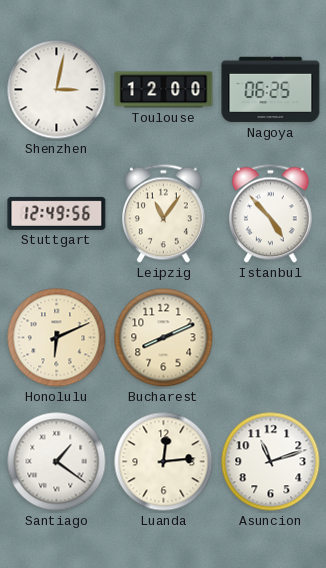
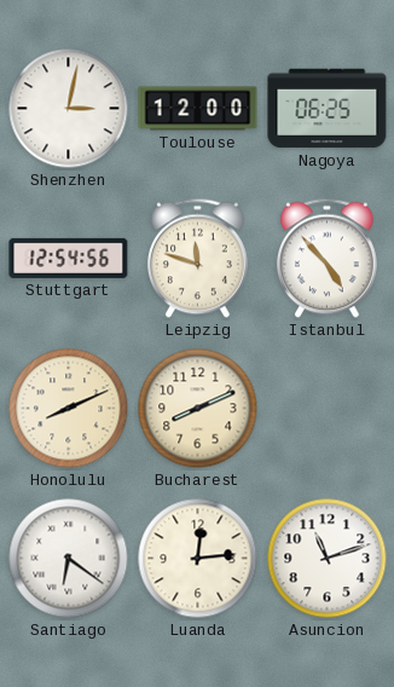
Stuttgart: 12:49 -> 12:54
Leipzig: 11:06 -> 11:48
Honolulu: 6:11 -> 8:11
Santiago: 1:21 -> 6:21
